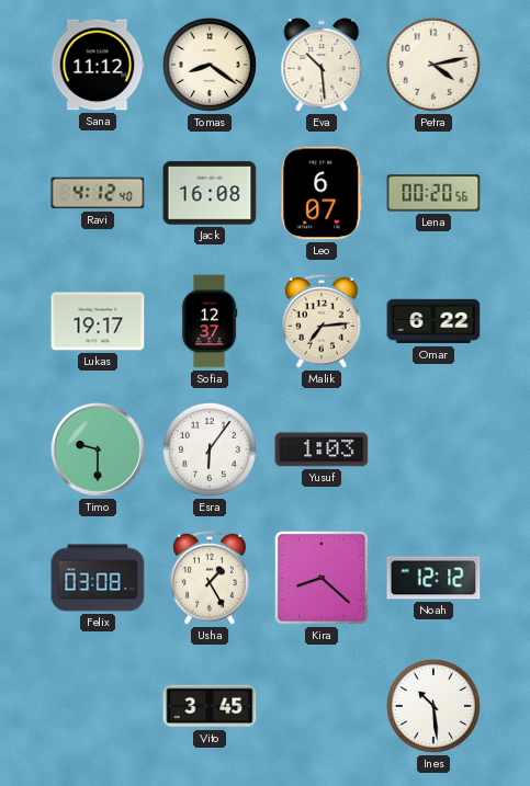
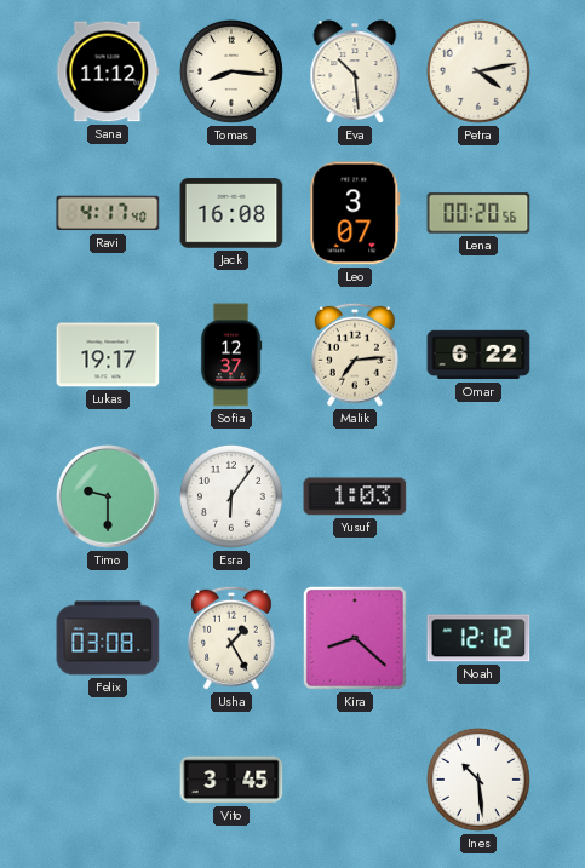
Tomas: 8:21 -> 8:16
Ravi: 4:12 -> 4:17
Leo: 6:07 -> 3:07
